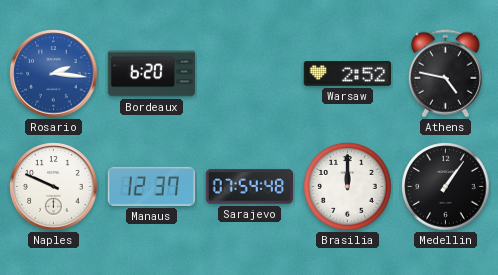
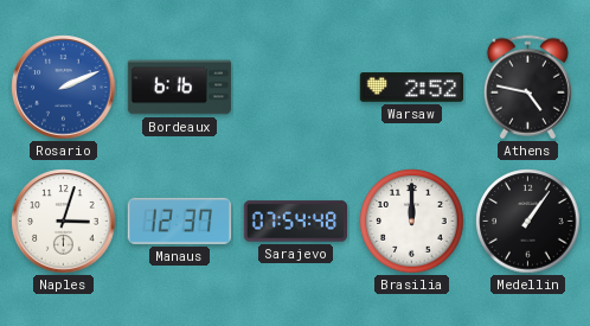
Rosario: 2:16 -> 2:11
Bordeaux: 6:20 -> 6:16
Naples: 9:49 -> 3:03
